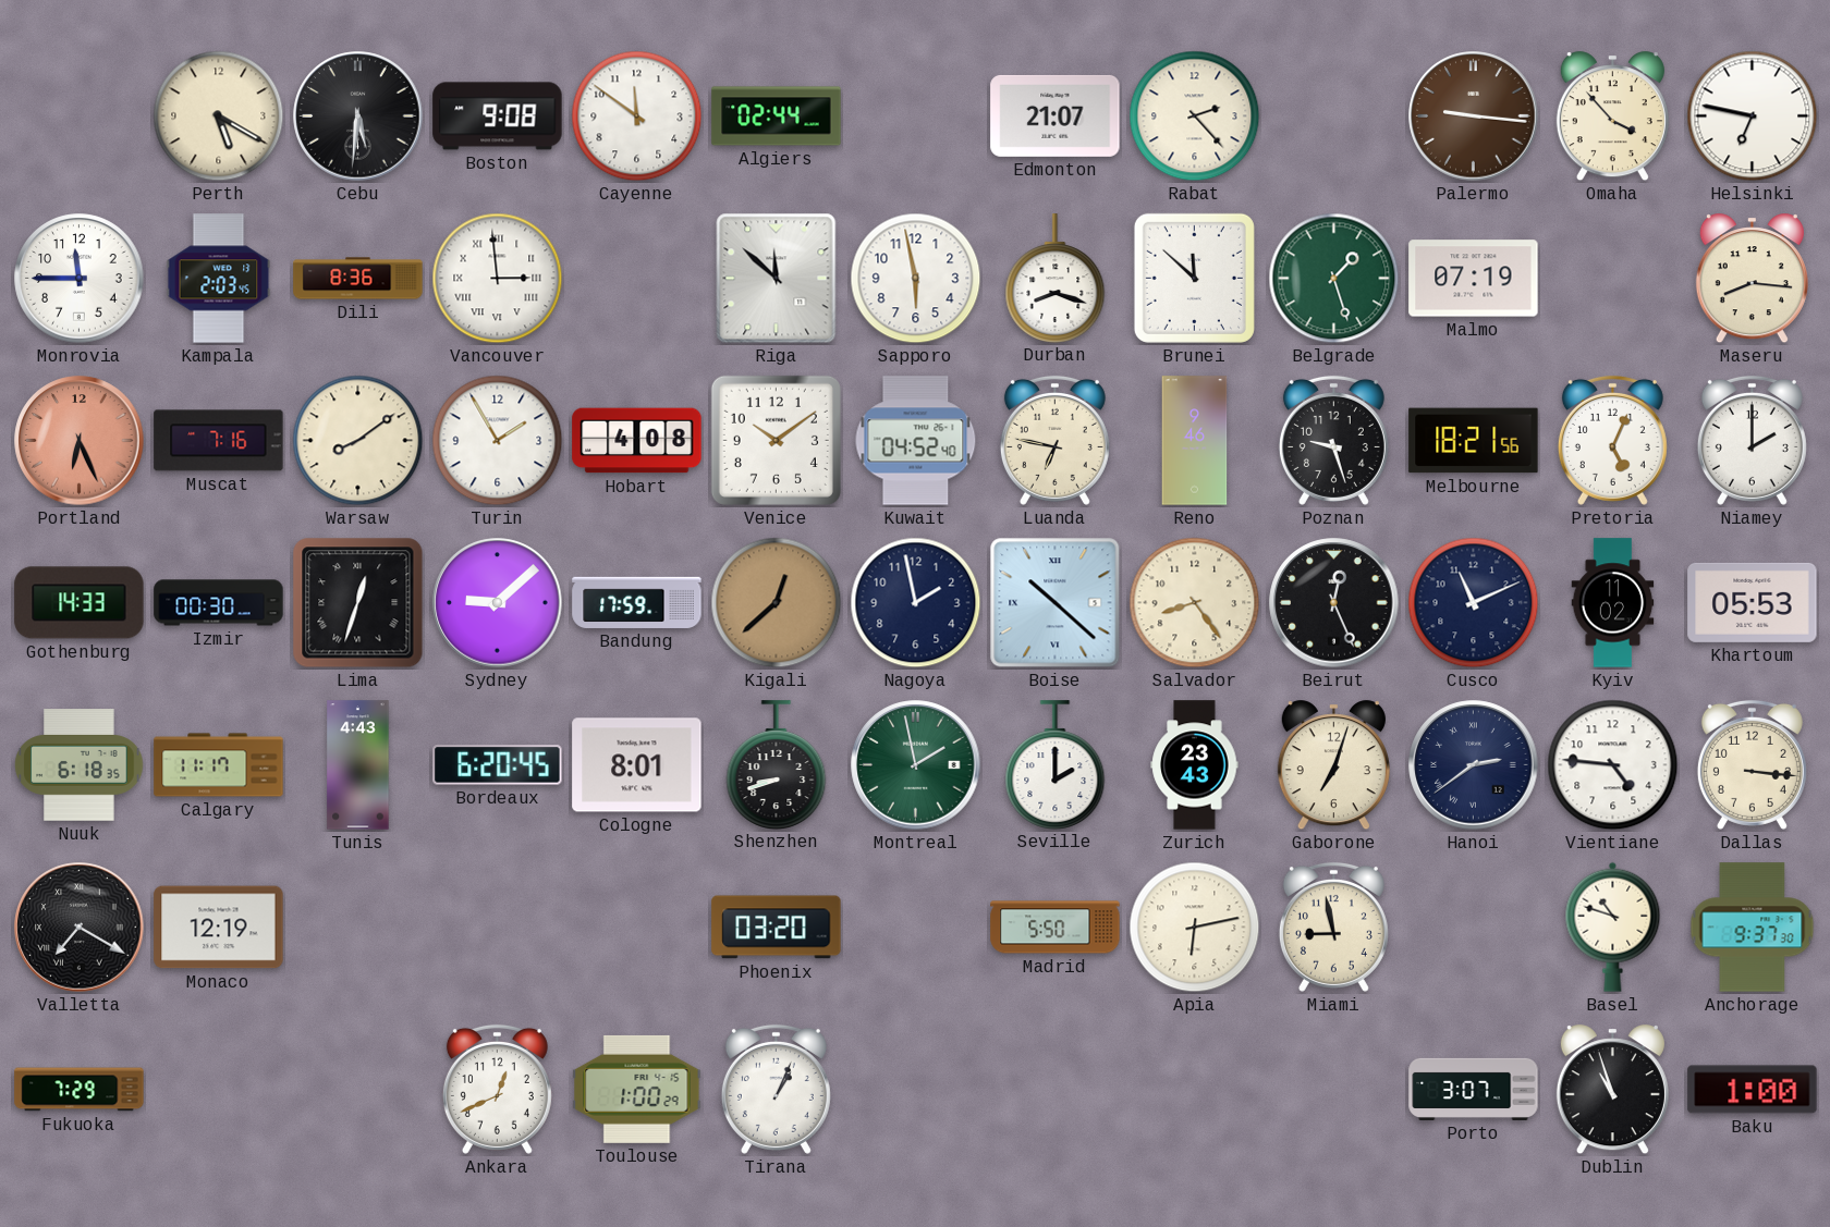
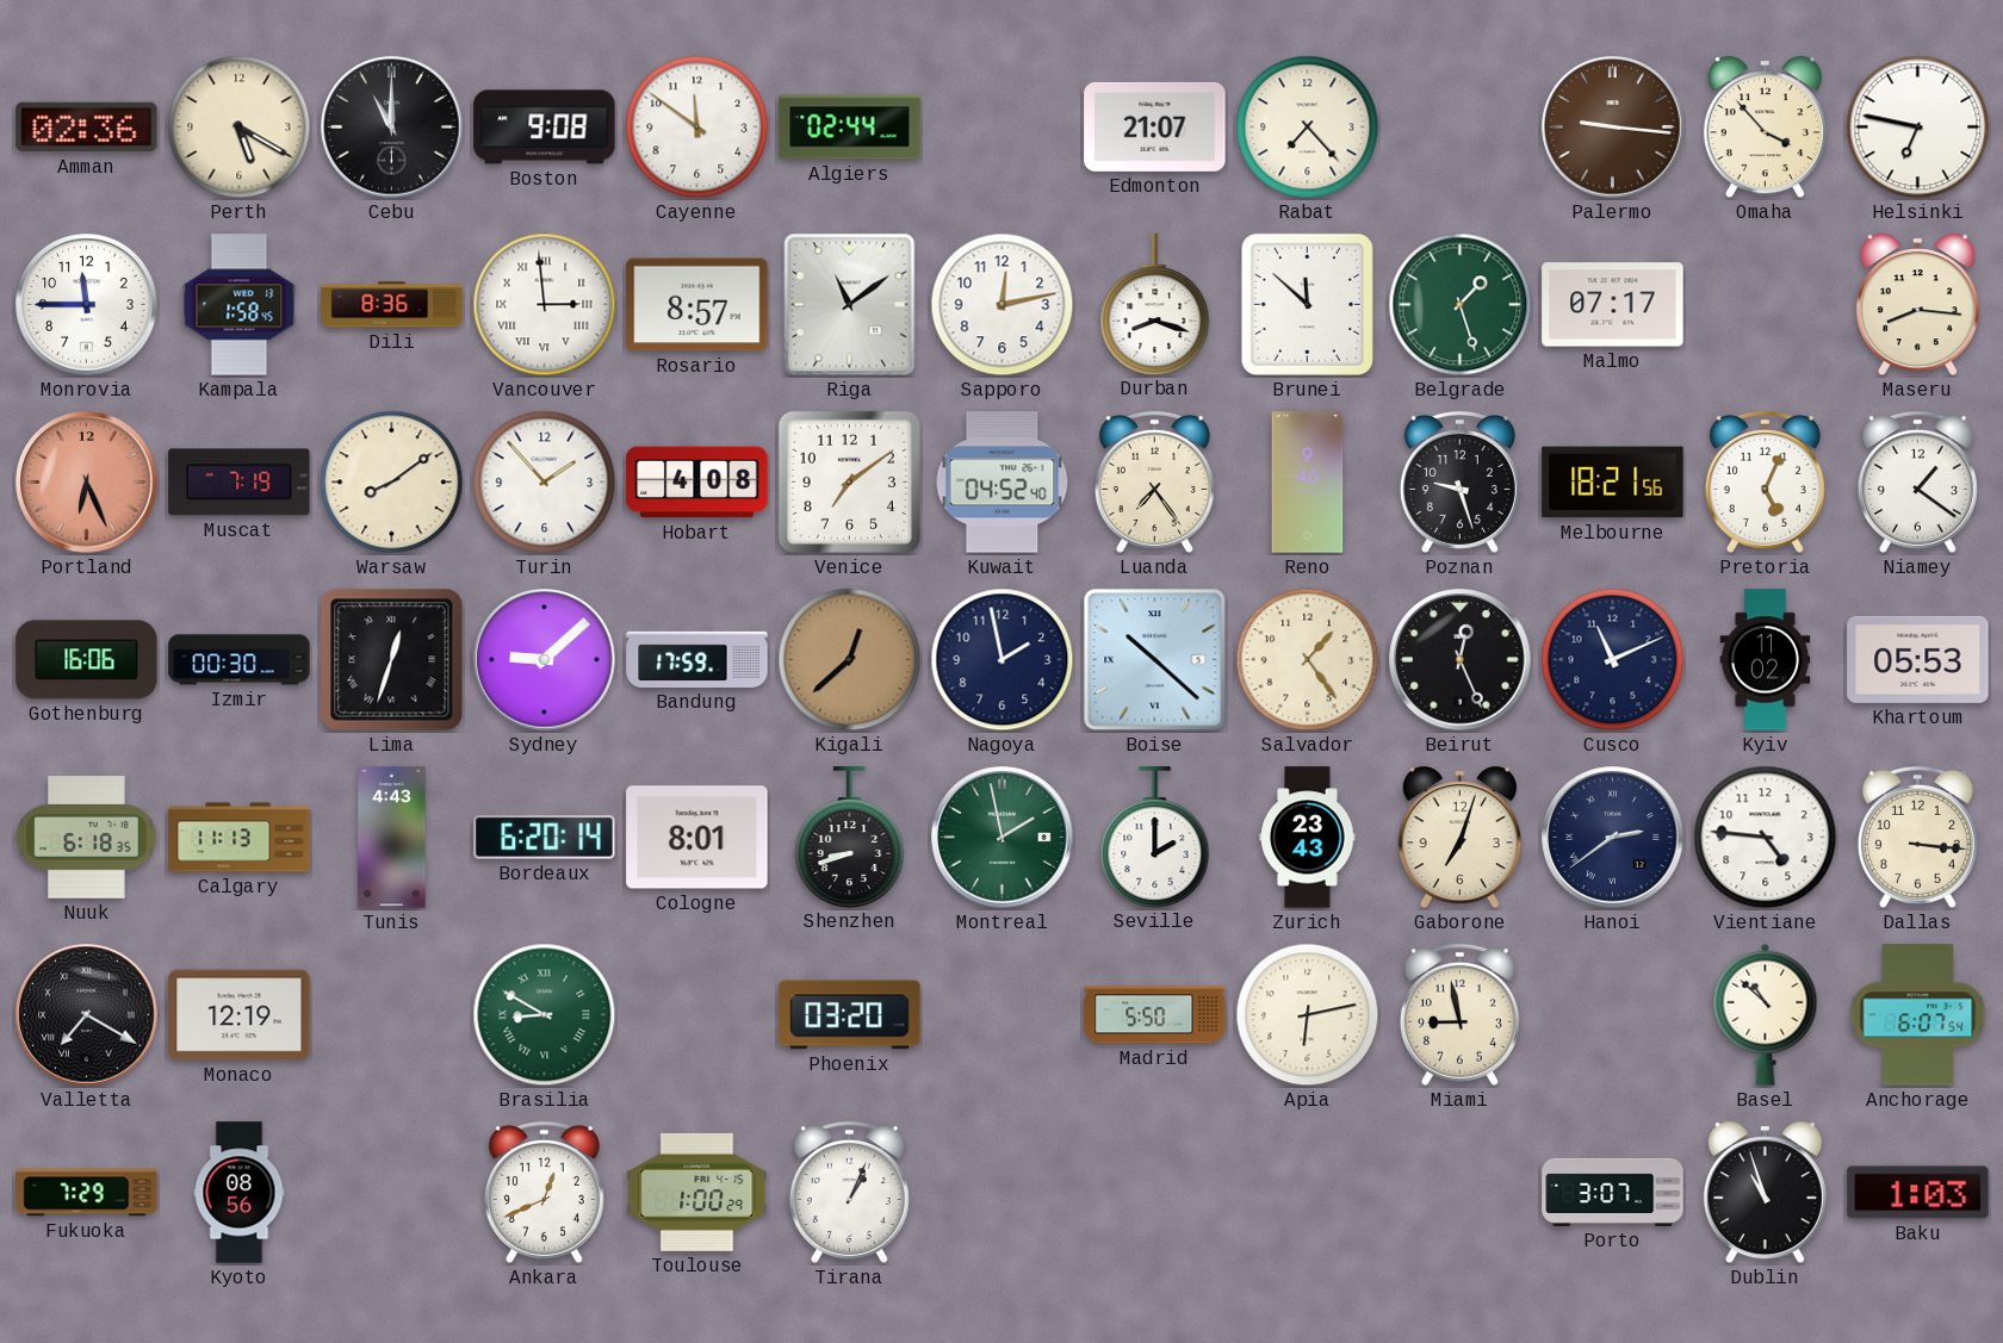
Amman: none -> 02:36
Cebu: 5:31 -> 11:00
Rabat: 2:23 -> 7:23
Kampala: 2:03 -> 1:58
Rosario: none -> 8:57
Riga: 11:52 -> 11:09
Sapporo: 5:58 -> 12:13
Malmo: 07:19 -> 07:17
Muscat: 7:16 -> 7:19
Turin: 1:55 -> 1:53
Venice: 10:09 -> 7:09
Luanda: 6:47 -> 7:24
Niamey: 2:00 -> 1:21
Gothenburg: 14:33 -> 16:06
Salvador: 8:24 -> 1:24
Calgary: 11:17 -> 11:13
Bordeaux: 6:20:45 -> 6:20:14
Brasilia: none -> 8:50
Basel: 10:48 -> 10:52
Anchorage: 9:37 -> 6:07
Kyoto: none -> 08:56
Baku: 1:00 -> 1:03
